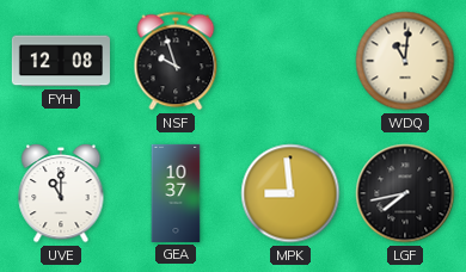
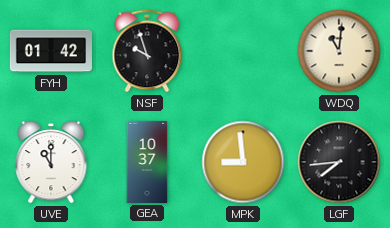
FYH: 12:08 -> 01:42
LGF: 7:43 -> 7:44
